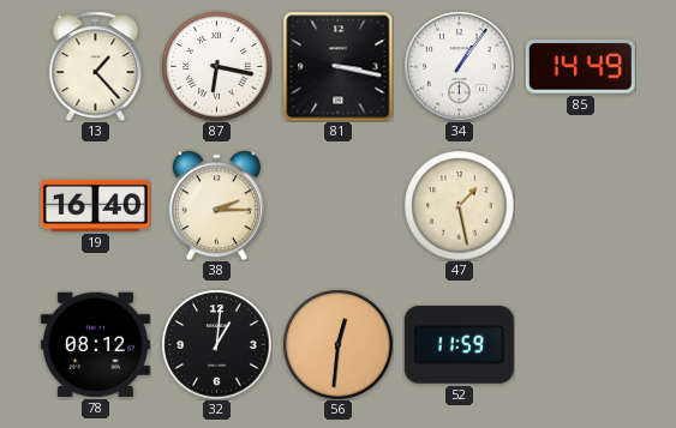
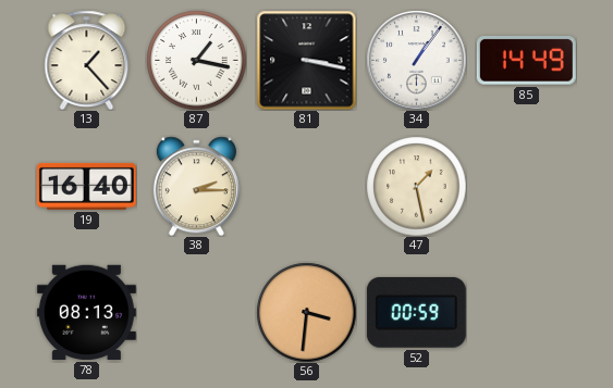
87: 6:17 -> 1:17
78: 08:12 -> 08:13
32: 1:01 -> none
56: 12:31 -> 3:31
52: 11:59 -> 00:59
